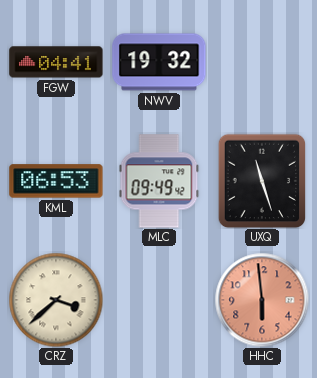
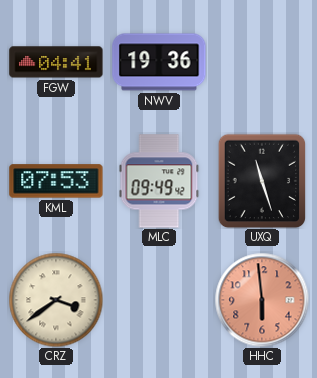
NWV: 19:32 -> 19:36
KML: 06:53 -> 07:53
CRZ: 3:38 -> 3:39
